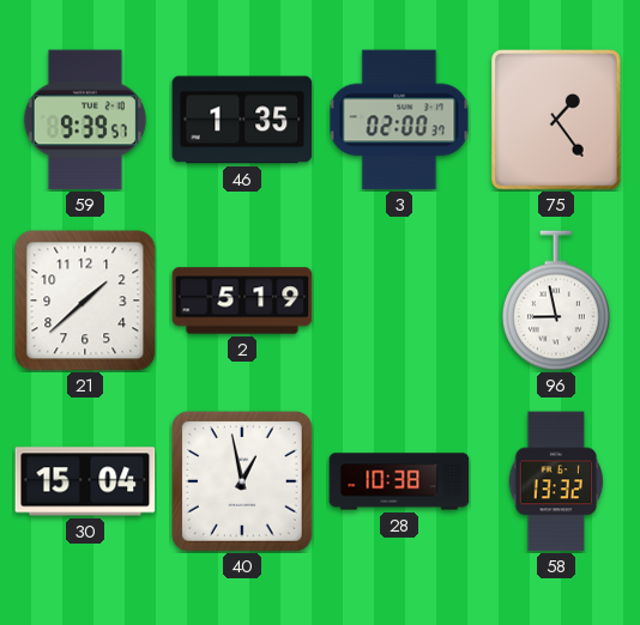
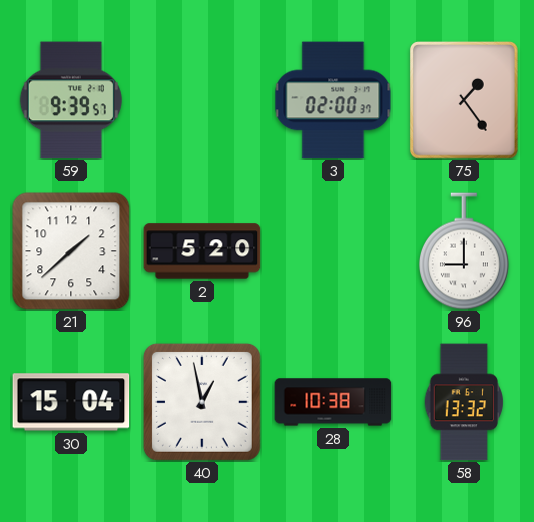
46: 1:35 -> none
2: 5:19 -> 5:20
96: 8:58 -> 9:00
